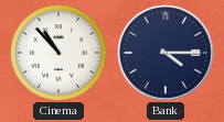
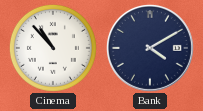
Bank: 4:15 -> 4:10
